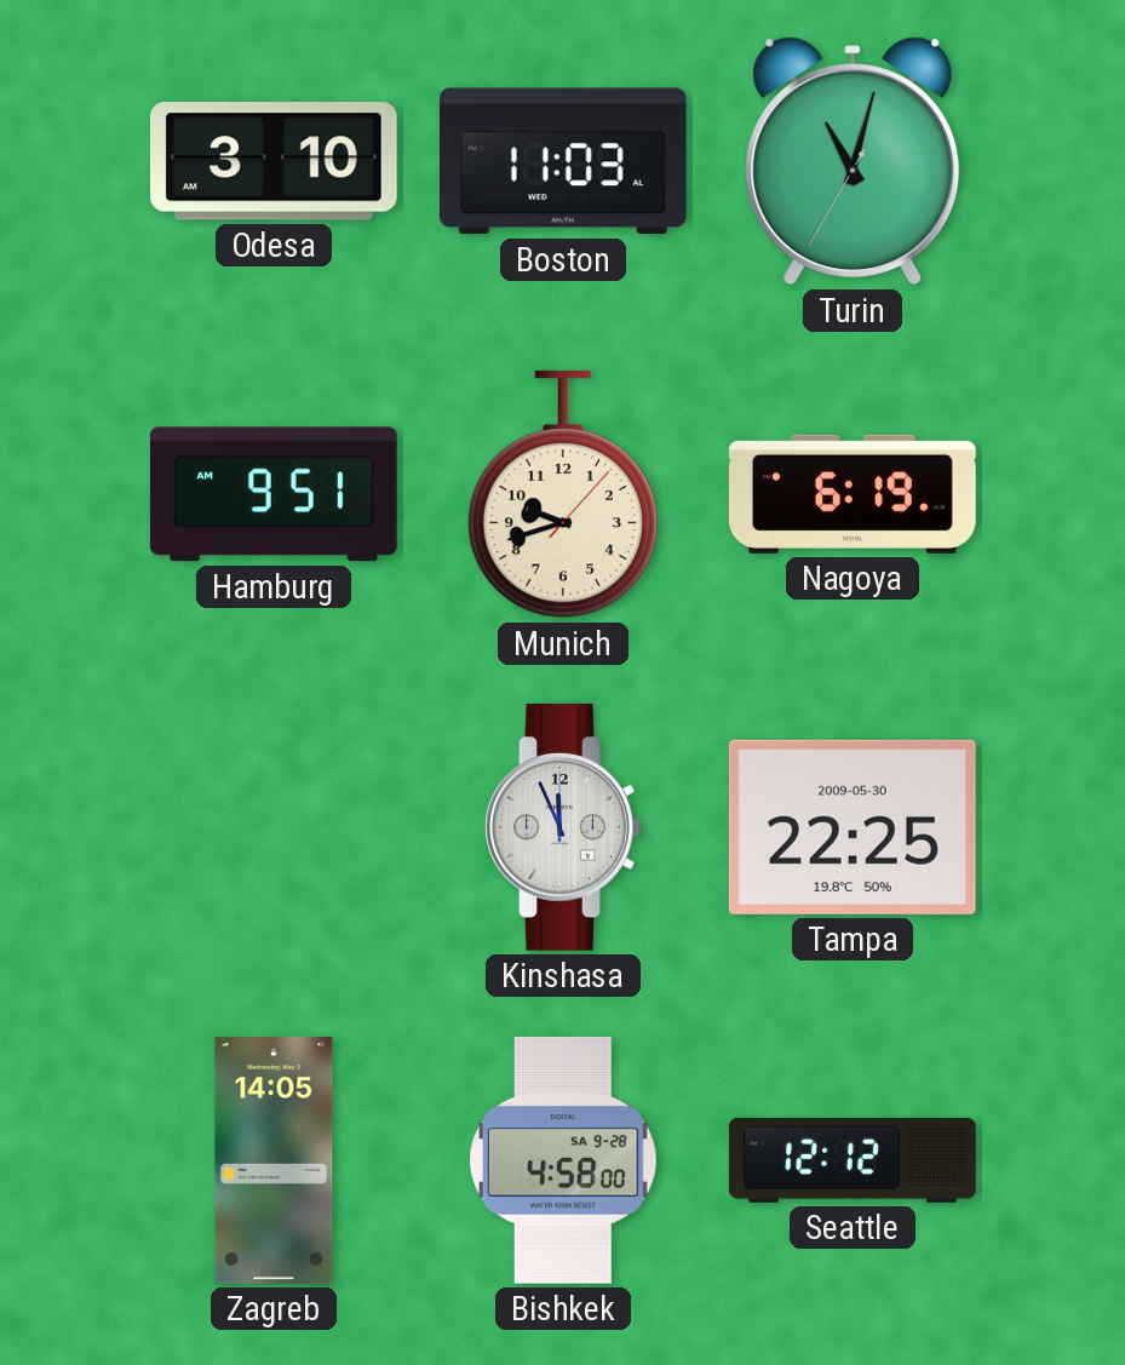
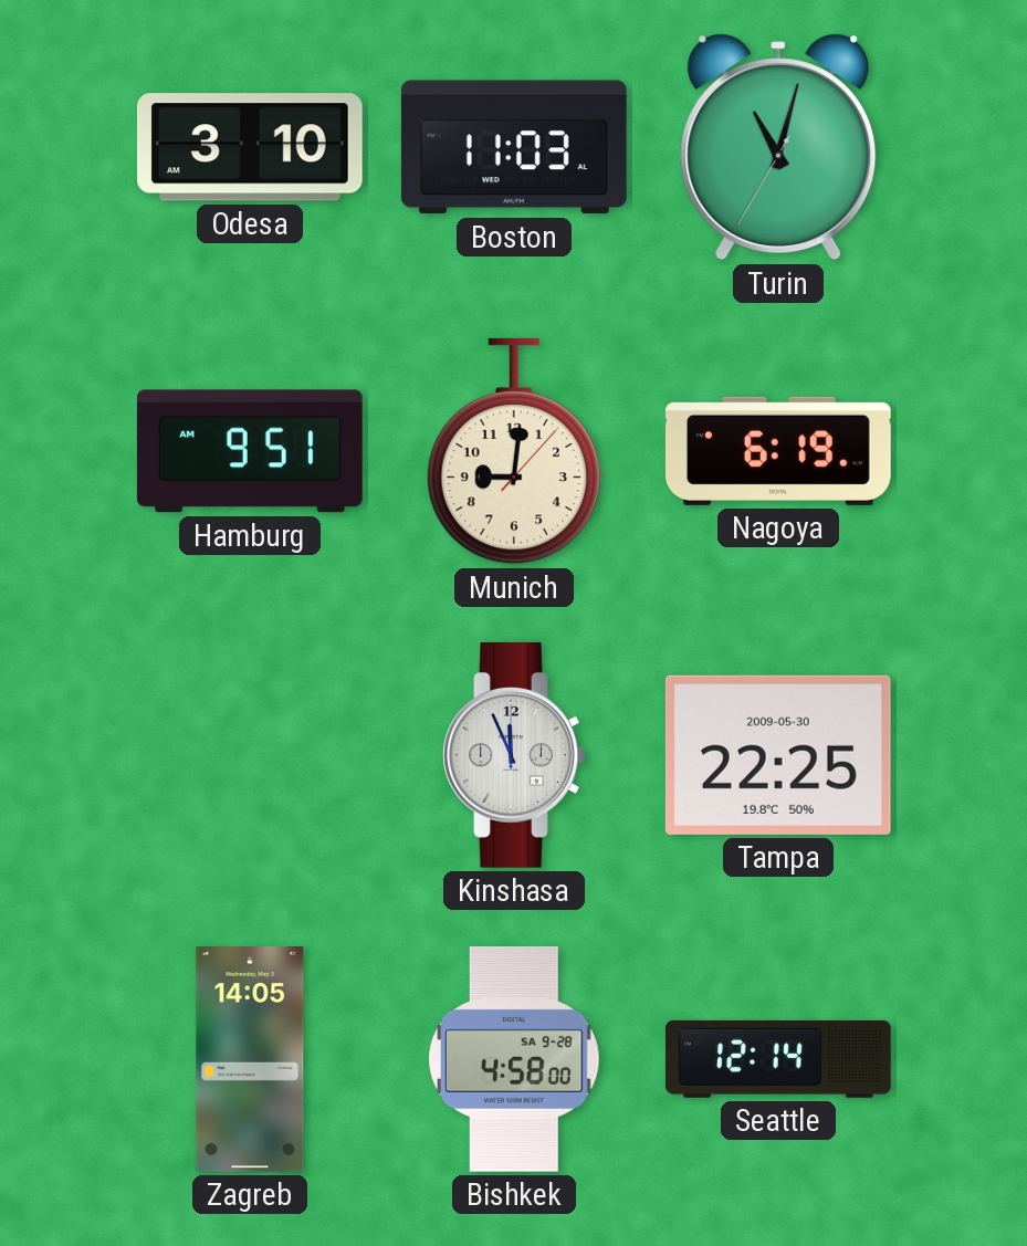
Munich: 9:42 -> 9:01
Seattle: 12:12 -> 12:14
